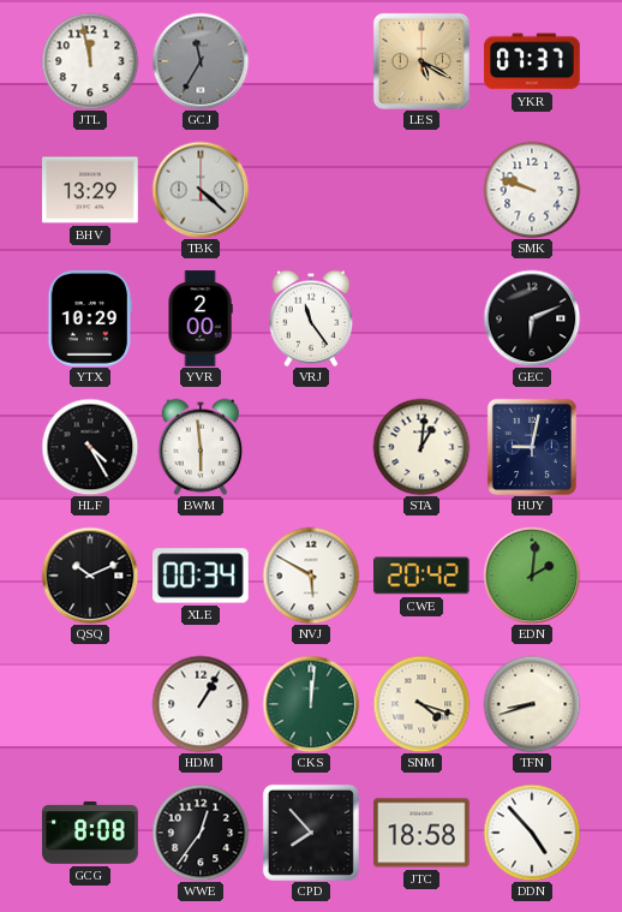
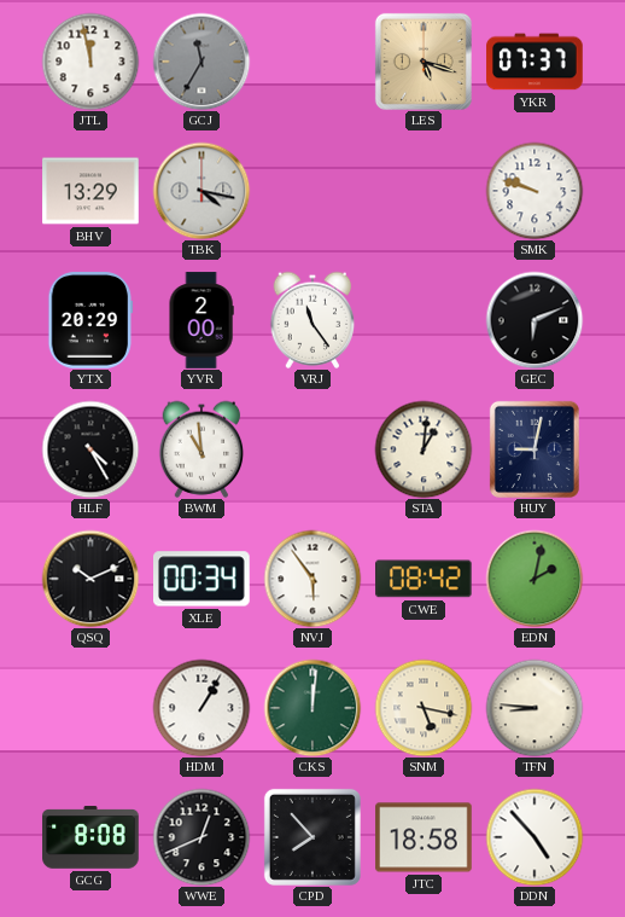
LES: 5:20 -> 5:18
TBK: 4:22 -> 4:17
YTX: 10:29 -> 20:29
BWM: 5:59 -> 10:59
NVJ: 5:50 -> 5:54
CWE: 20:42 -> 08:42
EDN: 2:01 -> 2:02
SNM: 4:18 -> 5:17
TFN: 8:42 -> 8:46
WWE: 12:36 -> 12:41
